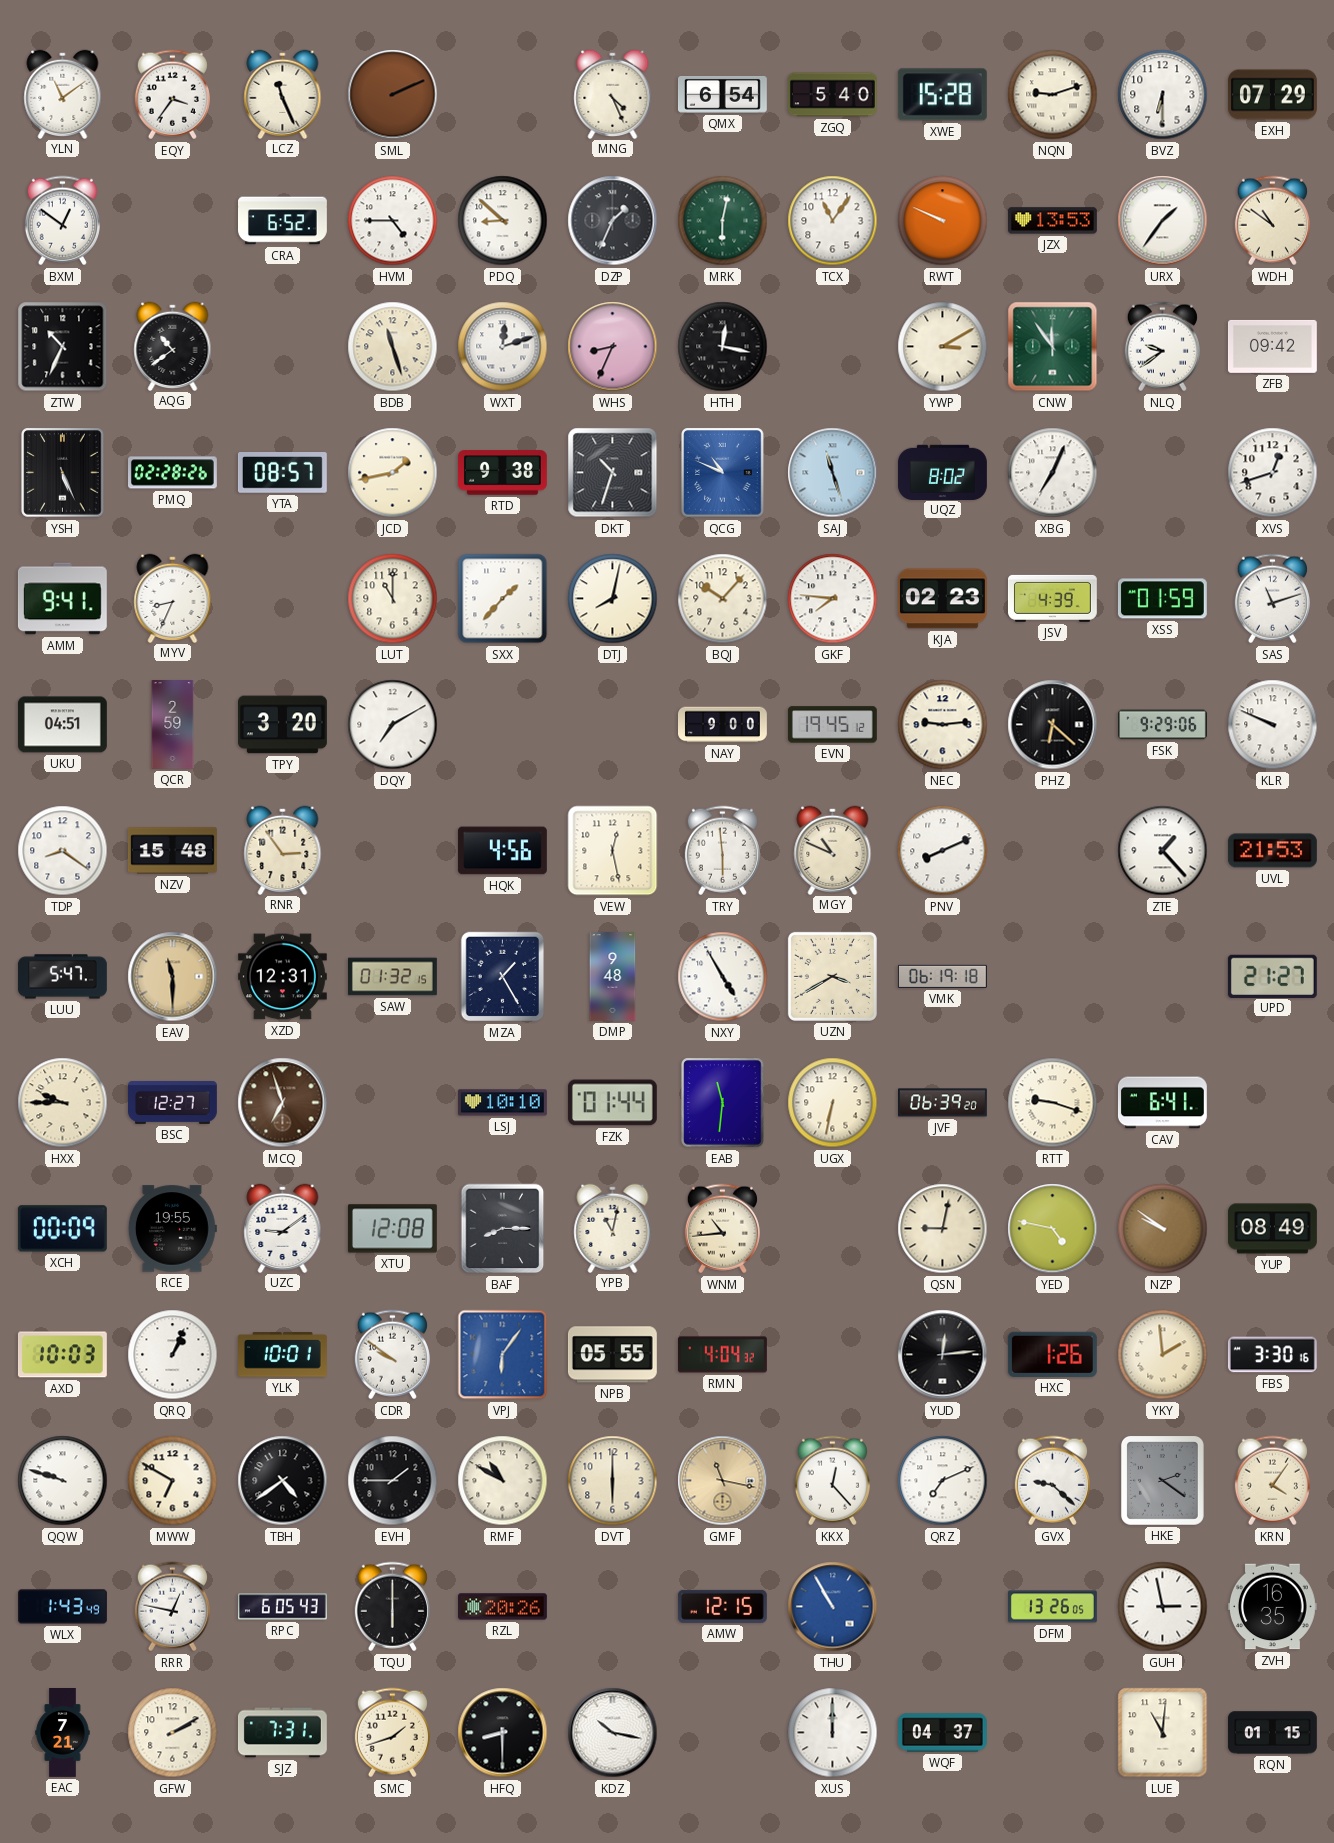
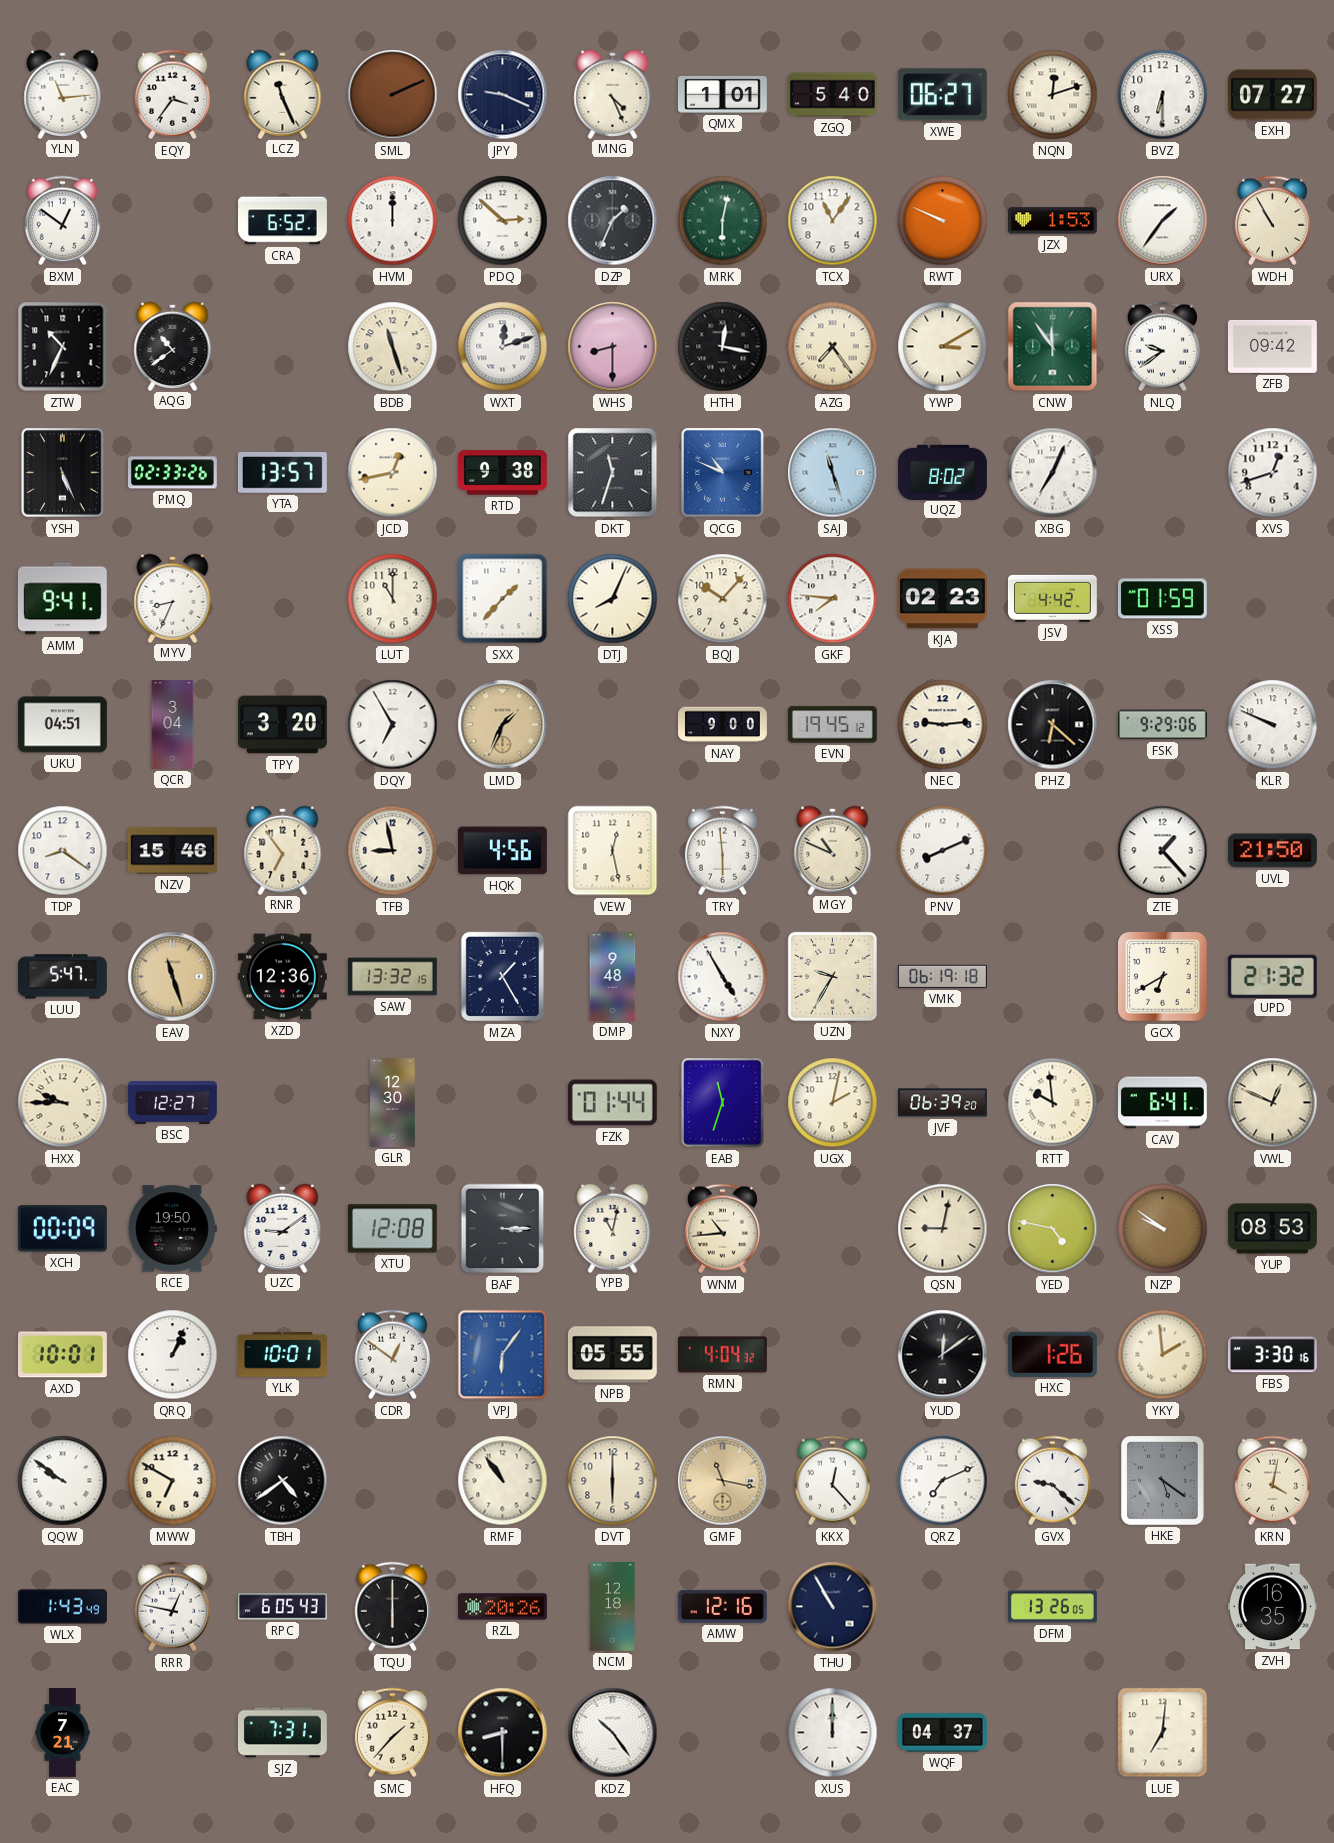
YLN: 11:09 -> 11:14
JPY: none -> 9:19
QMX: 6:54 -> 1:01
XWE: 15:28 -> 06:27
NQN: 9:12 -> 12:12
EXH: 07:29 -> 07:27
HVM: 4:45 -> 12:00
PDQ: 8:52 -> 2:52
JZX: 13:53 -> 1:53
WDH: 10:51 -> 10:55
WHS: 8:34 -> 8:30
AZG: none -> 7:24
PMQ: 02:28 -> 02:33
YTA: 08:57 -> 13:57
JCD: 1:43 -> 12:43
DKT: 10:33 -> 11:33
DTJ: 8:02 -> 8:04
JSV: 4:39 -> 4:42
SAS: 11:12 -> none
QCR: 2:59 -> 3:04
DQY: 7:10 -> 6:55
LMD: none -> 1:34
NZV: 15:48 -> 15:46
RNR: 2:54 -> 6:54
TFB: none -> 8:58
UVL: 21:53 -> 21:50
EAV: 11:30 -> 11:27
XZD: 12:31 -> 12:36
SAW: 01:32 -> 13:32
UZN: 3:40 -> 9:35
GCX: none -> 6:40
UPD: 21:27 -> 21:32
MCQ: 6:57 -> none
GLR: none -> 12:30
LSJ: 10:10 -> none
EAB: 11:31 -> 11:33
UGX: 6:32 -> 2:02
RTT: 9:18 -> 9:59
VWL: none -> 12:49
RCE: 19:55 -> 19:50
BAF: 8:15 -> 3:15
YUP: 08:49 -> 08:53
AXD: 10:03 -> 10:01
CDR: 9:51 -> 12:51
YUD: 12:14 -> 12:09
QQW: 9:48 -> 9:51
EVH: 1:45 -> none
RMF: 10:50 -> 10:54
HKE: 2:21 -> 5:21
KRN: 4:06 -> 4:02
NCM: none -> 12:18
AMW: 12:15 -> 12:16
THU dial: blue -> navy
GUH: 2:58 -> none
GFW: 2:10 -> none
SMC: 1:42 -> 1:37
KDZ: 10:17 -> 10:24
LUE: 11:01 -> 7:01
RQN: 01:15 -> none
